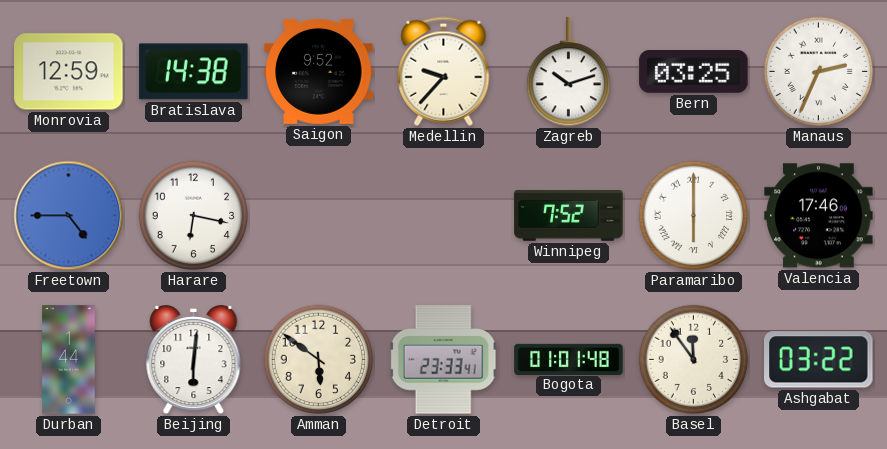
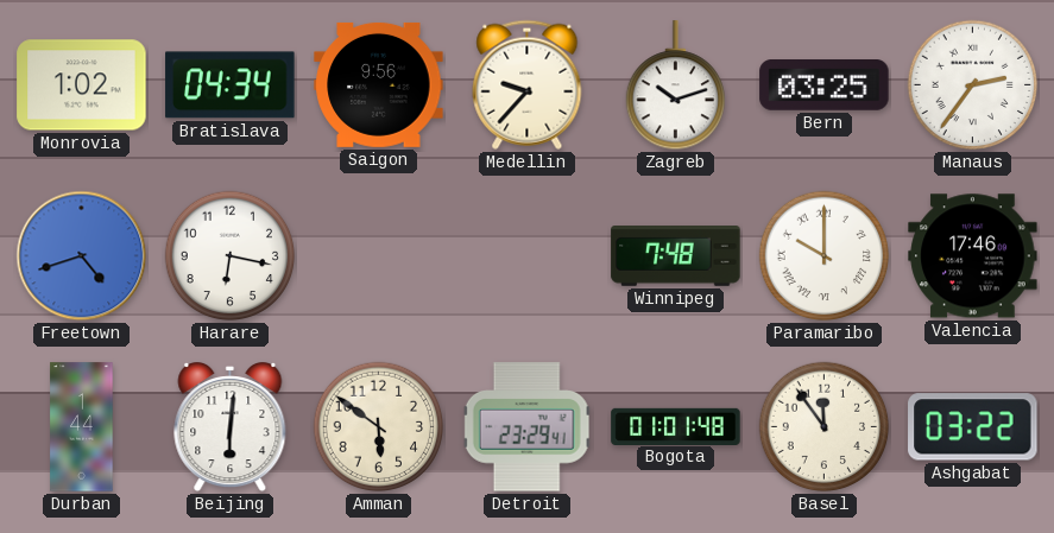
Monrovia: 12:59 -> 1:02
Bratislava: 14:38 -> 04:34
Saigon: 9:52 -> 9:56
Manaus: 2:34 -> 2:36
Freetown: 4:45 -> 4:42
Winnipeg: 7:52 -> 7:48
Paramaribo: 6:00 -> 10:00
Detroit: 23:33 -> 23:29
